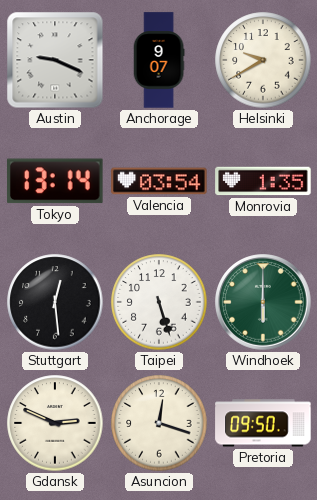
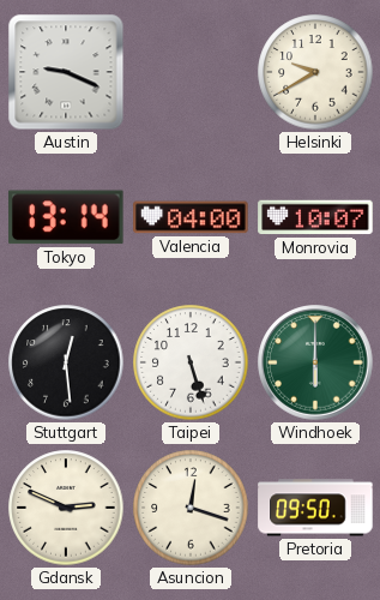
Anchorage: 9:07 -> none
Valencia: 03:54 -> 04:00
Monrovia: 1:35 -> 10:07
